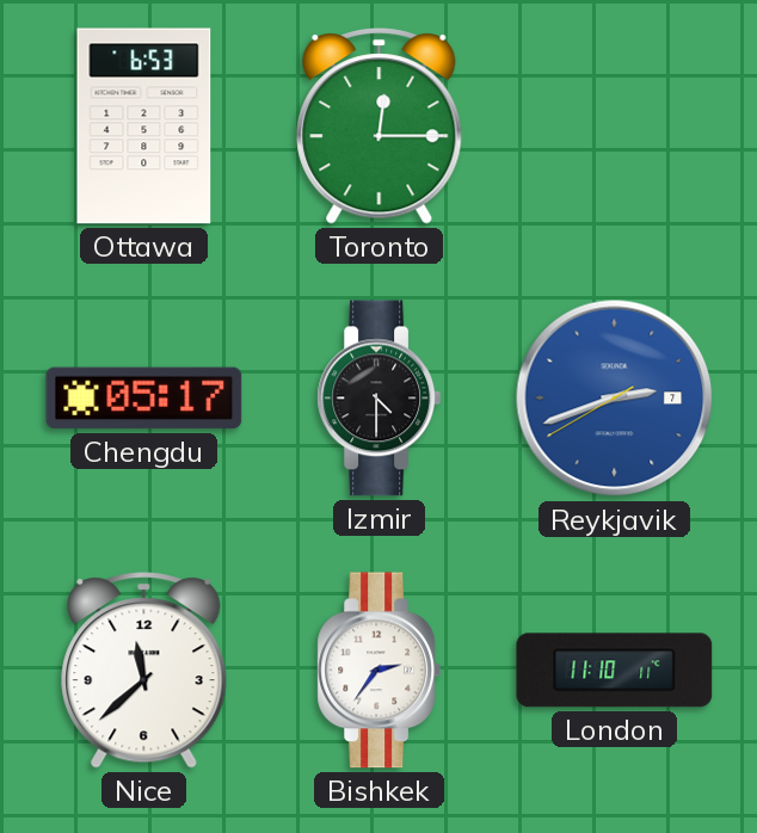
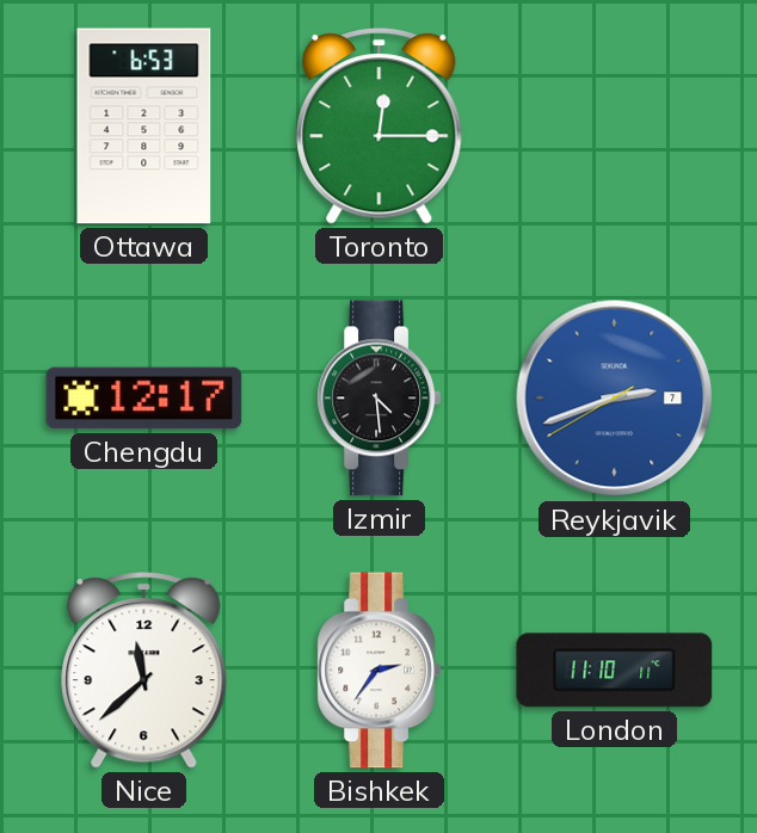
Chengdu: 05:17 -> 12:17
Izmir: 4:30 -> 4:29
